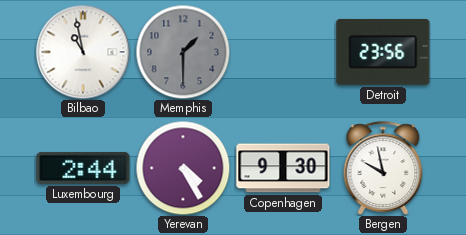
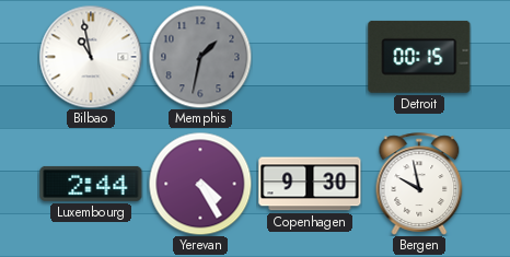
Memphis: 1:30 -> 1:32
Detroit: 23:56 -> 00:15
